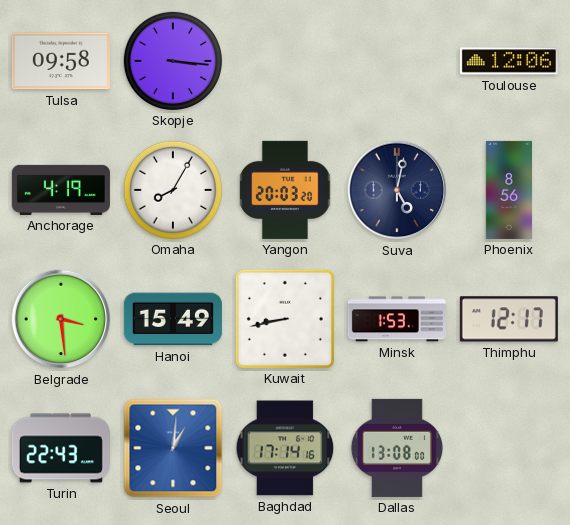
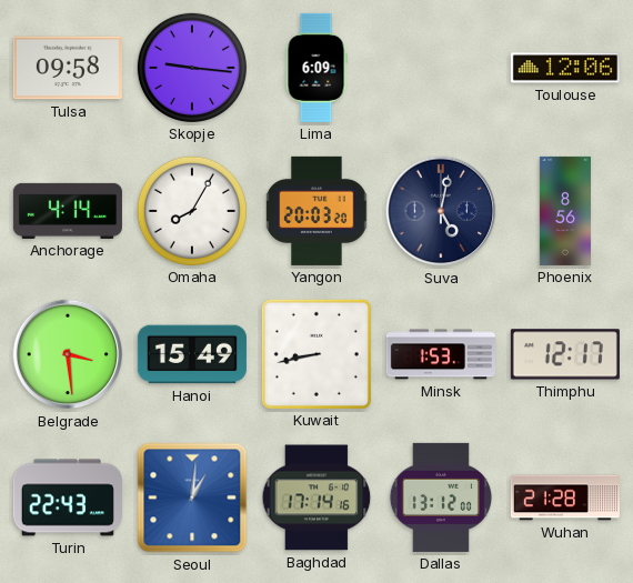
Skopje: 3:16 -> 9:16
Lima: none -> 6:09
Anchorage: 4:19 -> 4:14
Dallas: 13:08 -> 13:12
Wuhan: none -> 21:28
